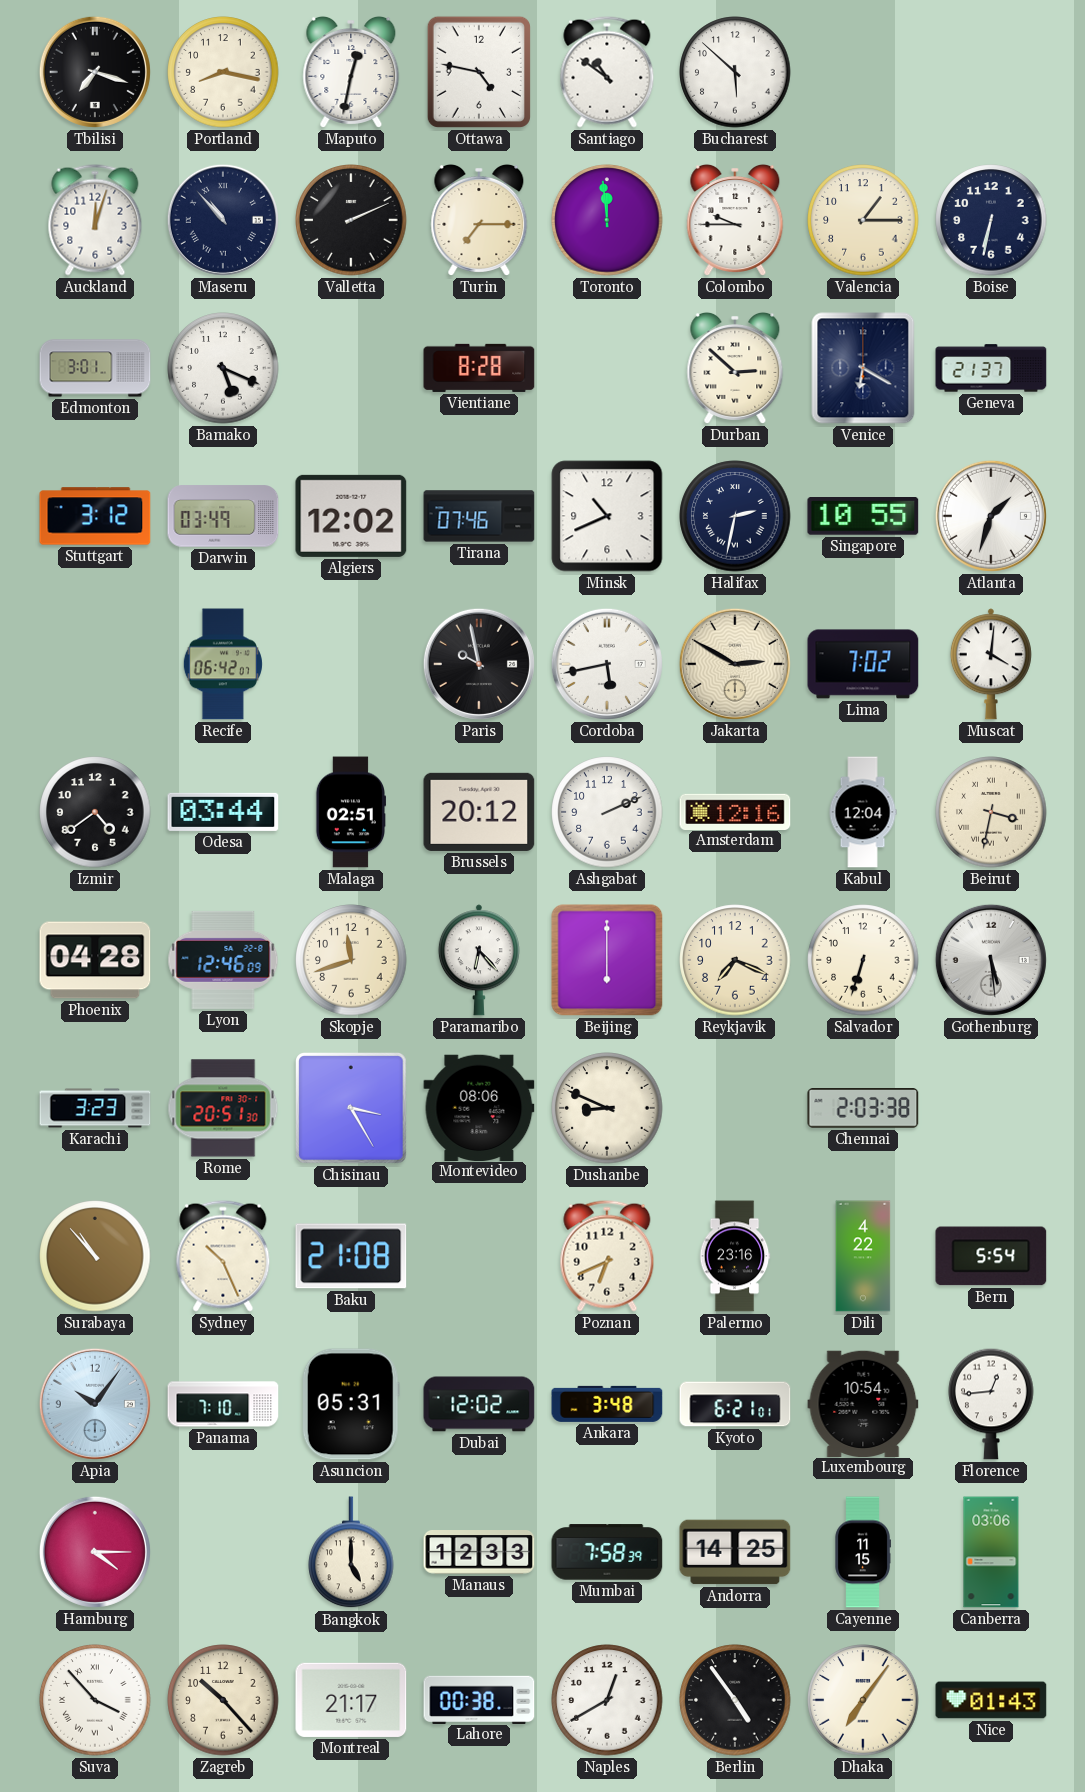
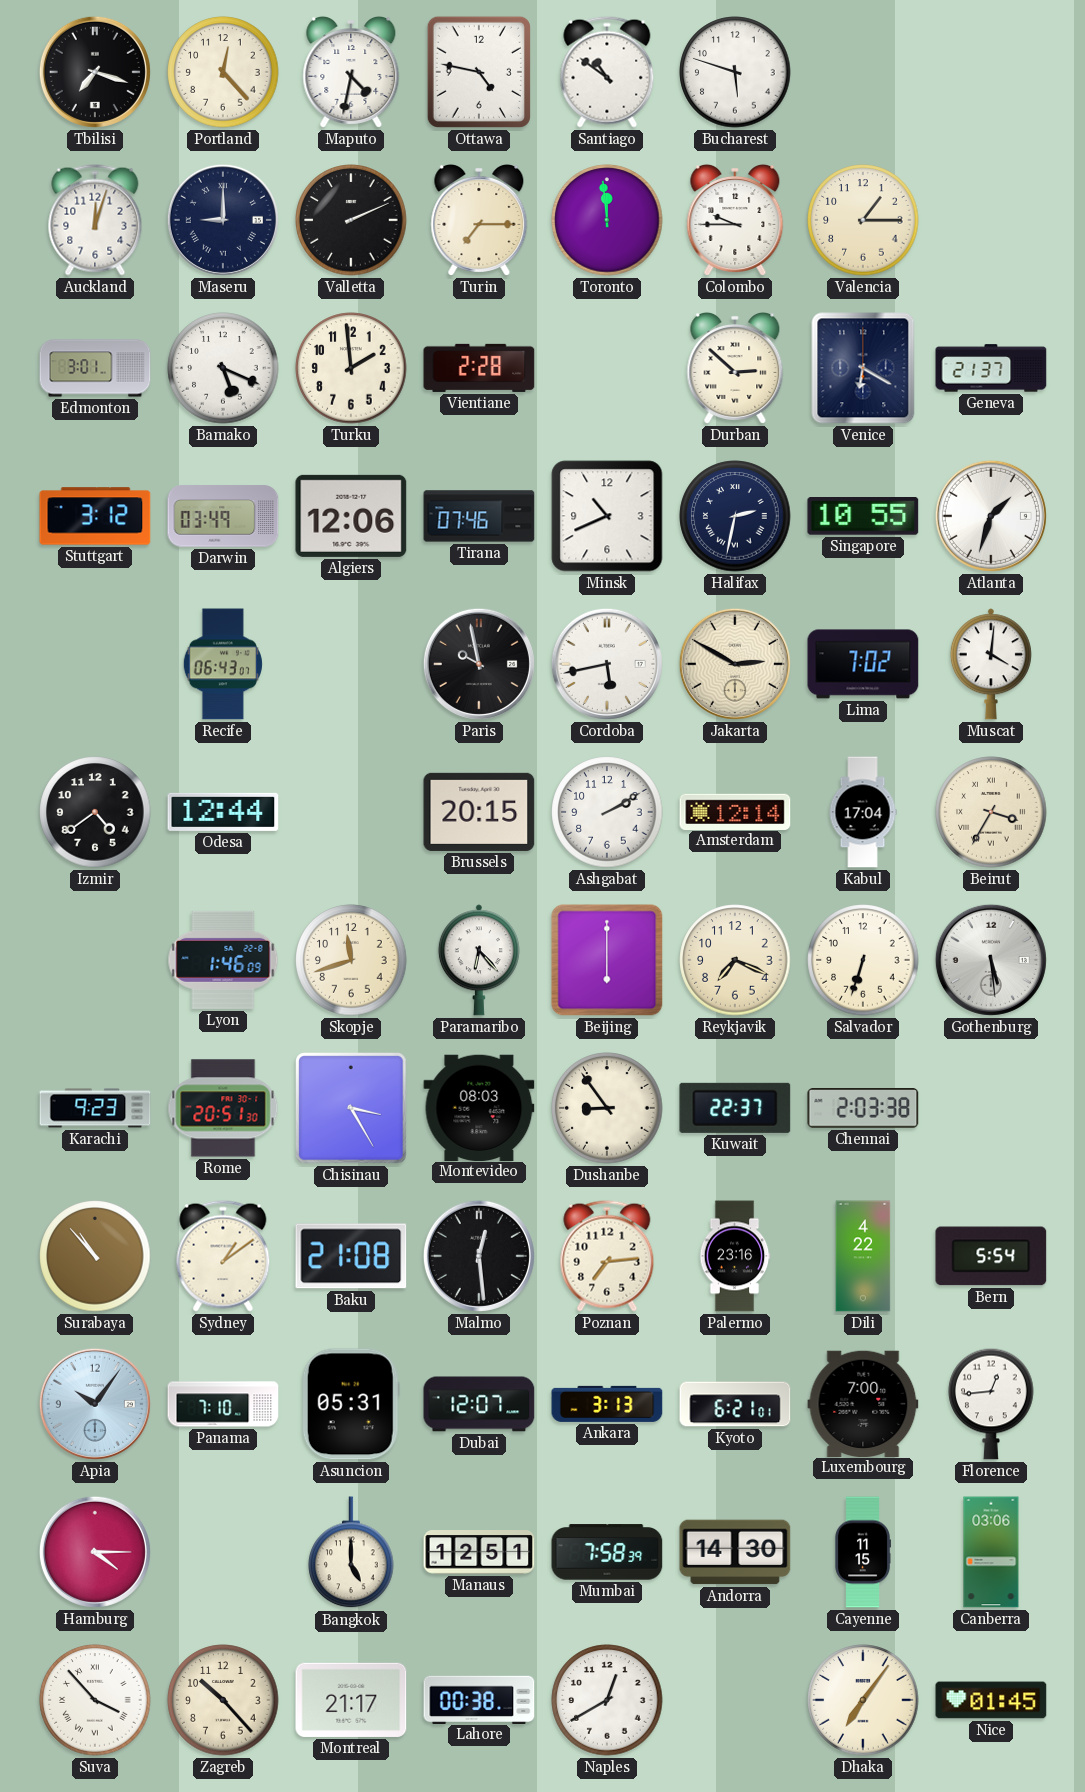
Portland: 8:17 -> 12:23
Maputo: 12:32 -> 4:32
Bucharest: 5:52 -> 5:48
Maseru: 10:53 -> 9:00
Boise: 6:32 -> none
Turku: none -> 1:59
Vientiane: 8:28 -> 2:28
Algiers: 12:02 -> 12:06
Recife: 06:42 -> 06:43
Odesa: 03:44 -> 12:44
Malaga: 02:51 -> none
Brussels: 20:12 -> 20:15
Ashgabat: 2:11 -> 2:10
Amsterdam: 12:16 -> 12:14
Kabul: 12:04 -> 17:04
Beirut: 3:32 -> 3:35
Phoenix: 04:28 -> none
Lyon: 12:46 -> 1:46
Karachi: 3:23 -> 9:23
Montevideo: 08:06 -> 08:03
Dushanbe: 8:49 -> 8:54
Kuwait: none -> 22:37
Sydney: 10:26 -> 1:09
Malmo: none -> 12:29
Poznan: 6:41 -> 7:14
Dubai: 12:02 -> 12:07
Ankara: 3:48 -> 3:13
Luxembourg: 10:54 -> 7:00
Manaus: 12:33 -> 12:51
Andorra: 14:25 -> 14:30
Berlin: 4:54 -> none
Nice: 01:43 -> 01:45
